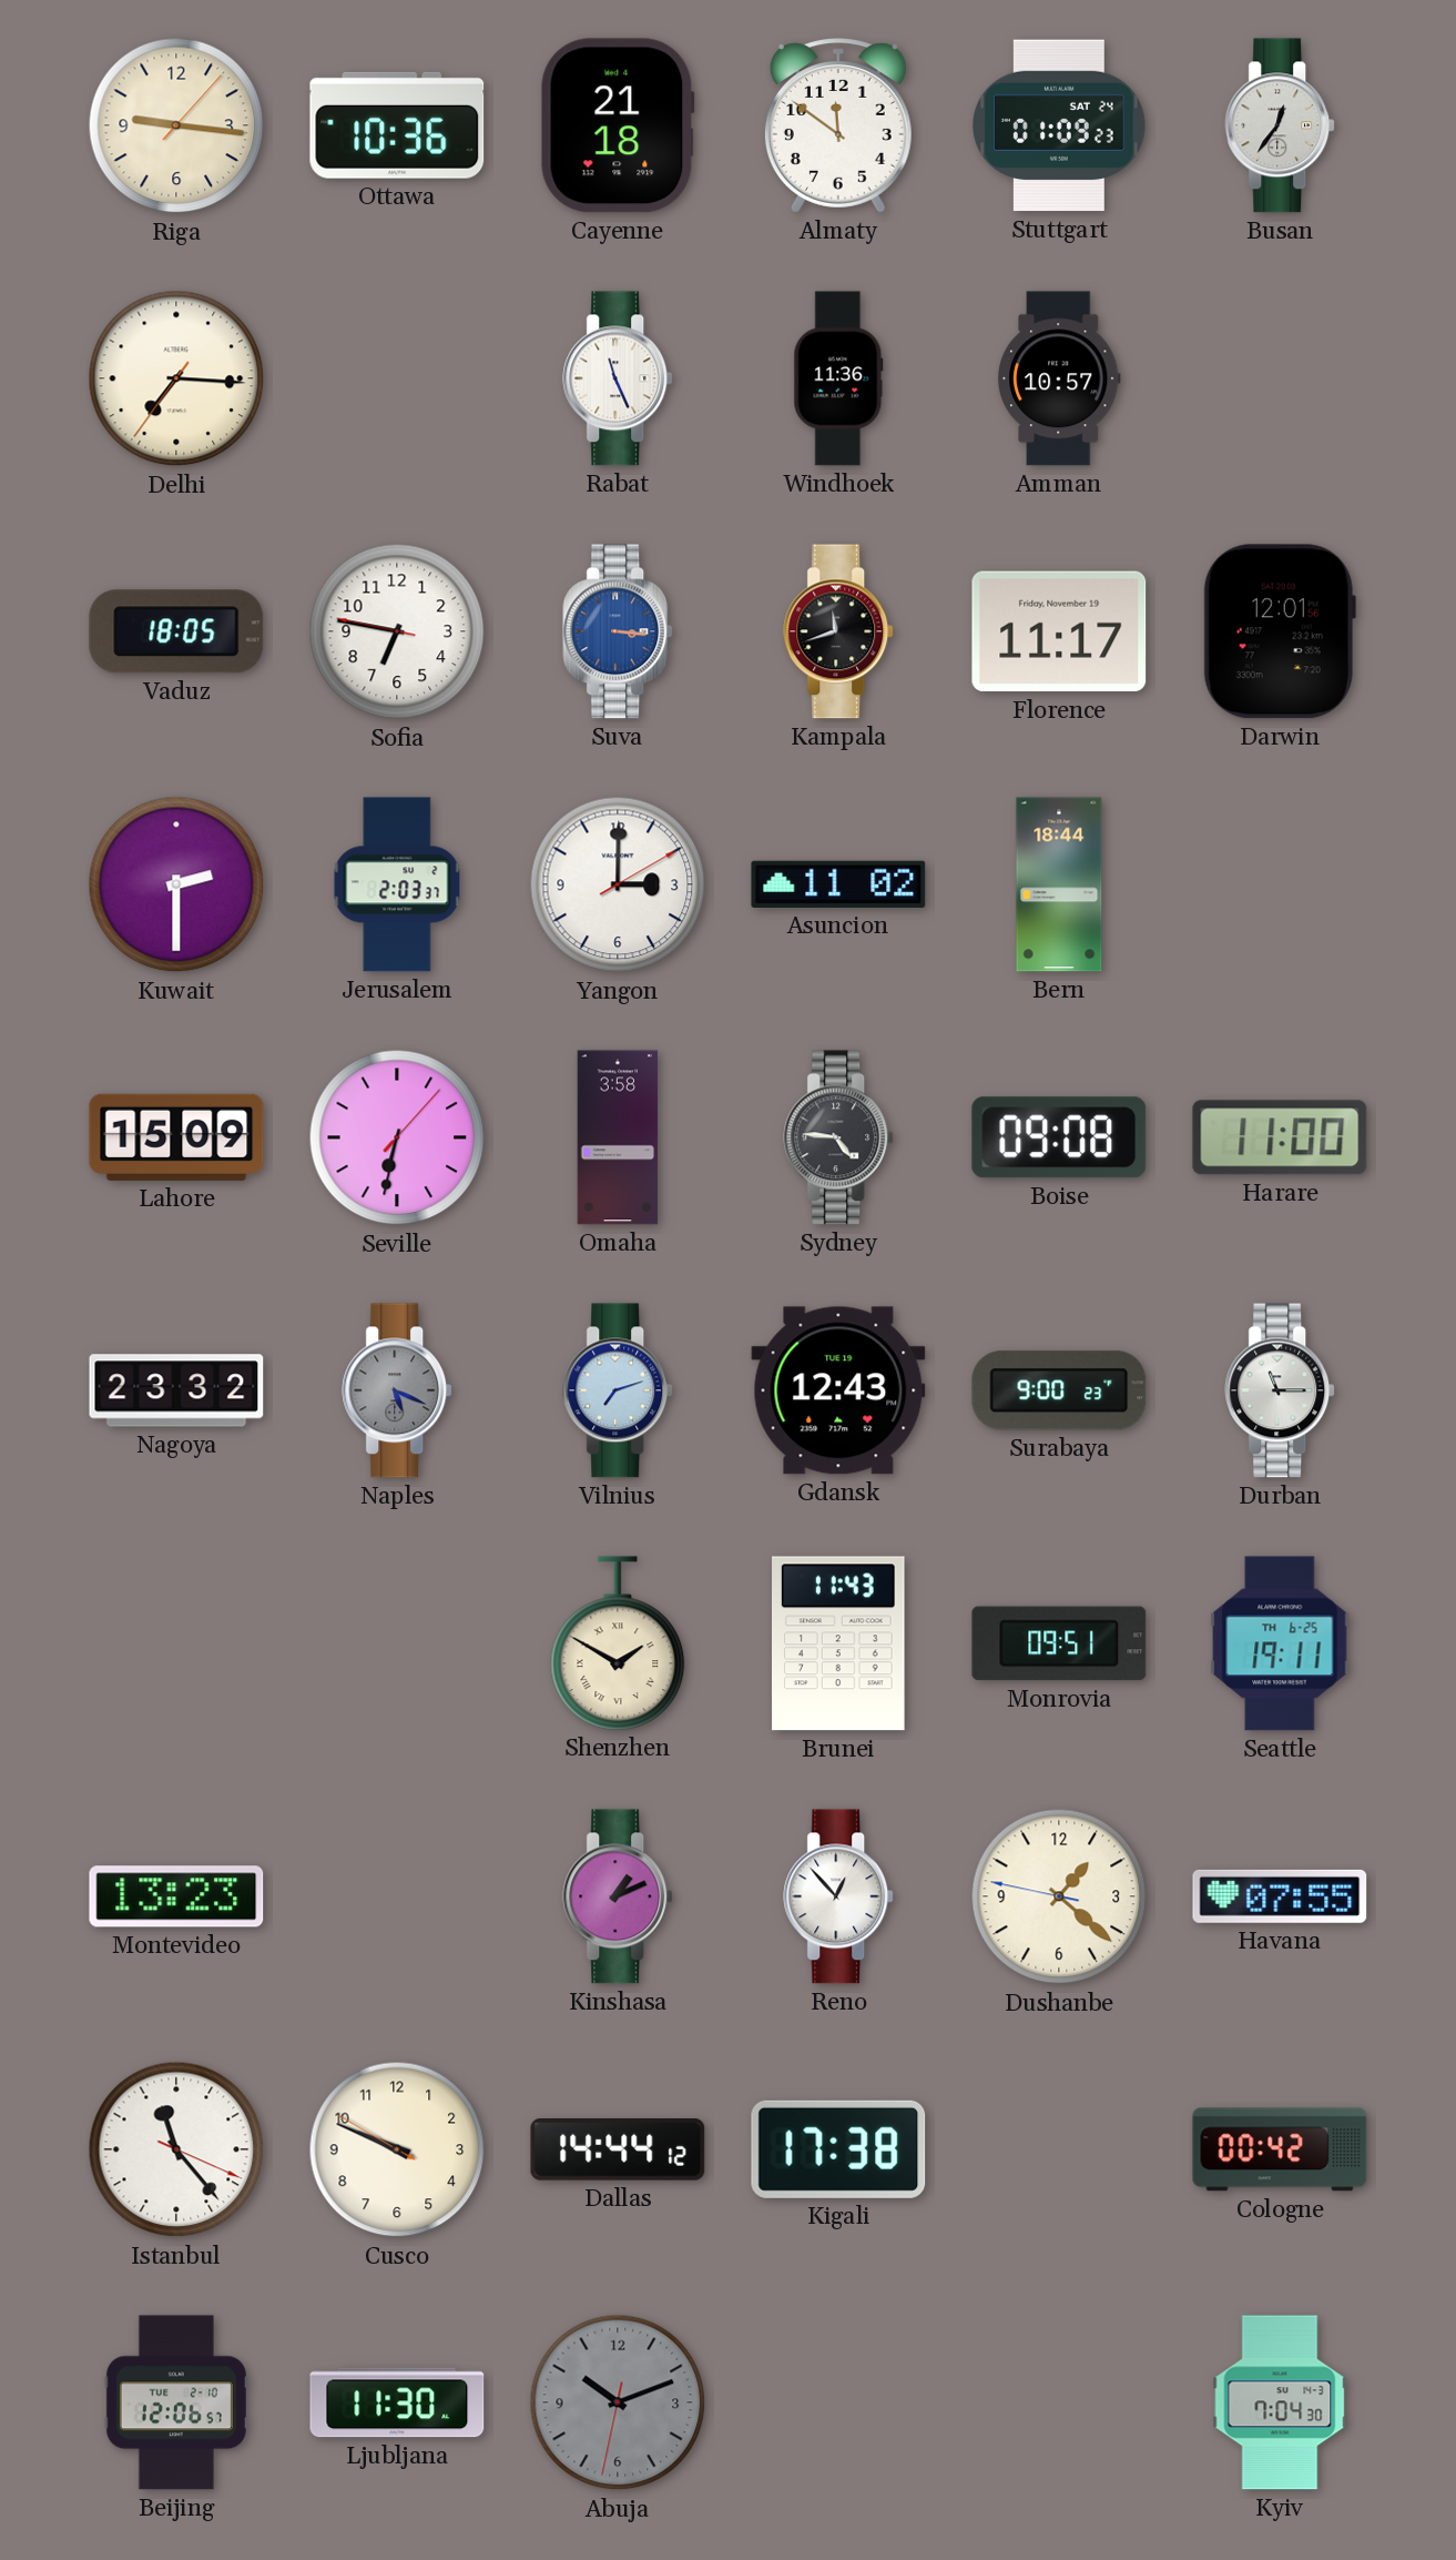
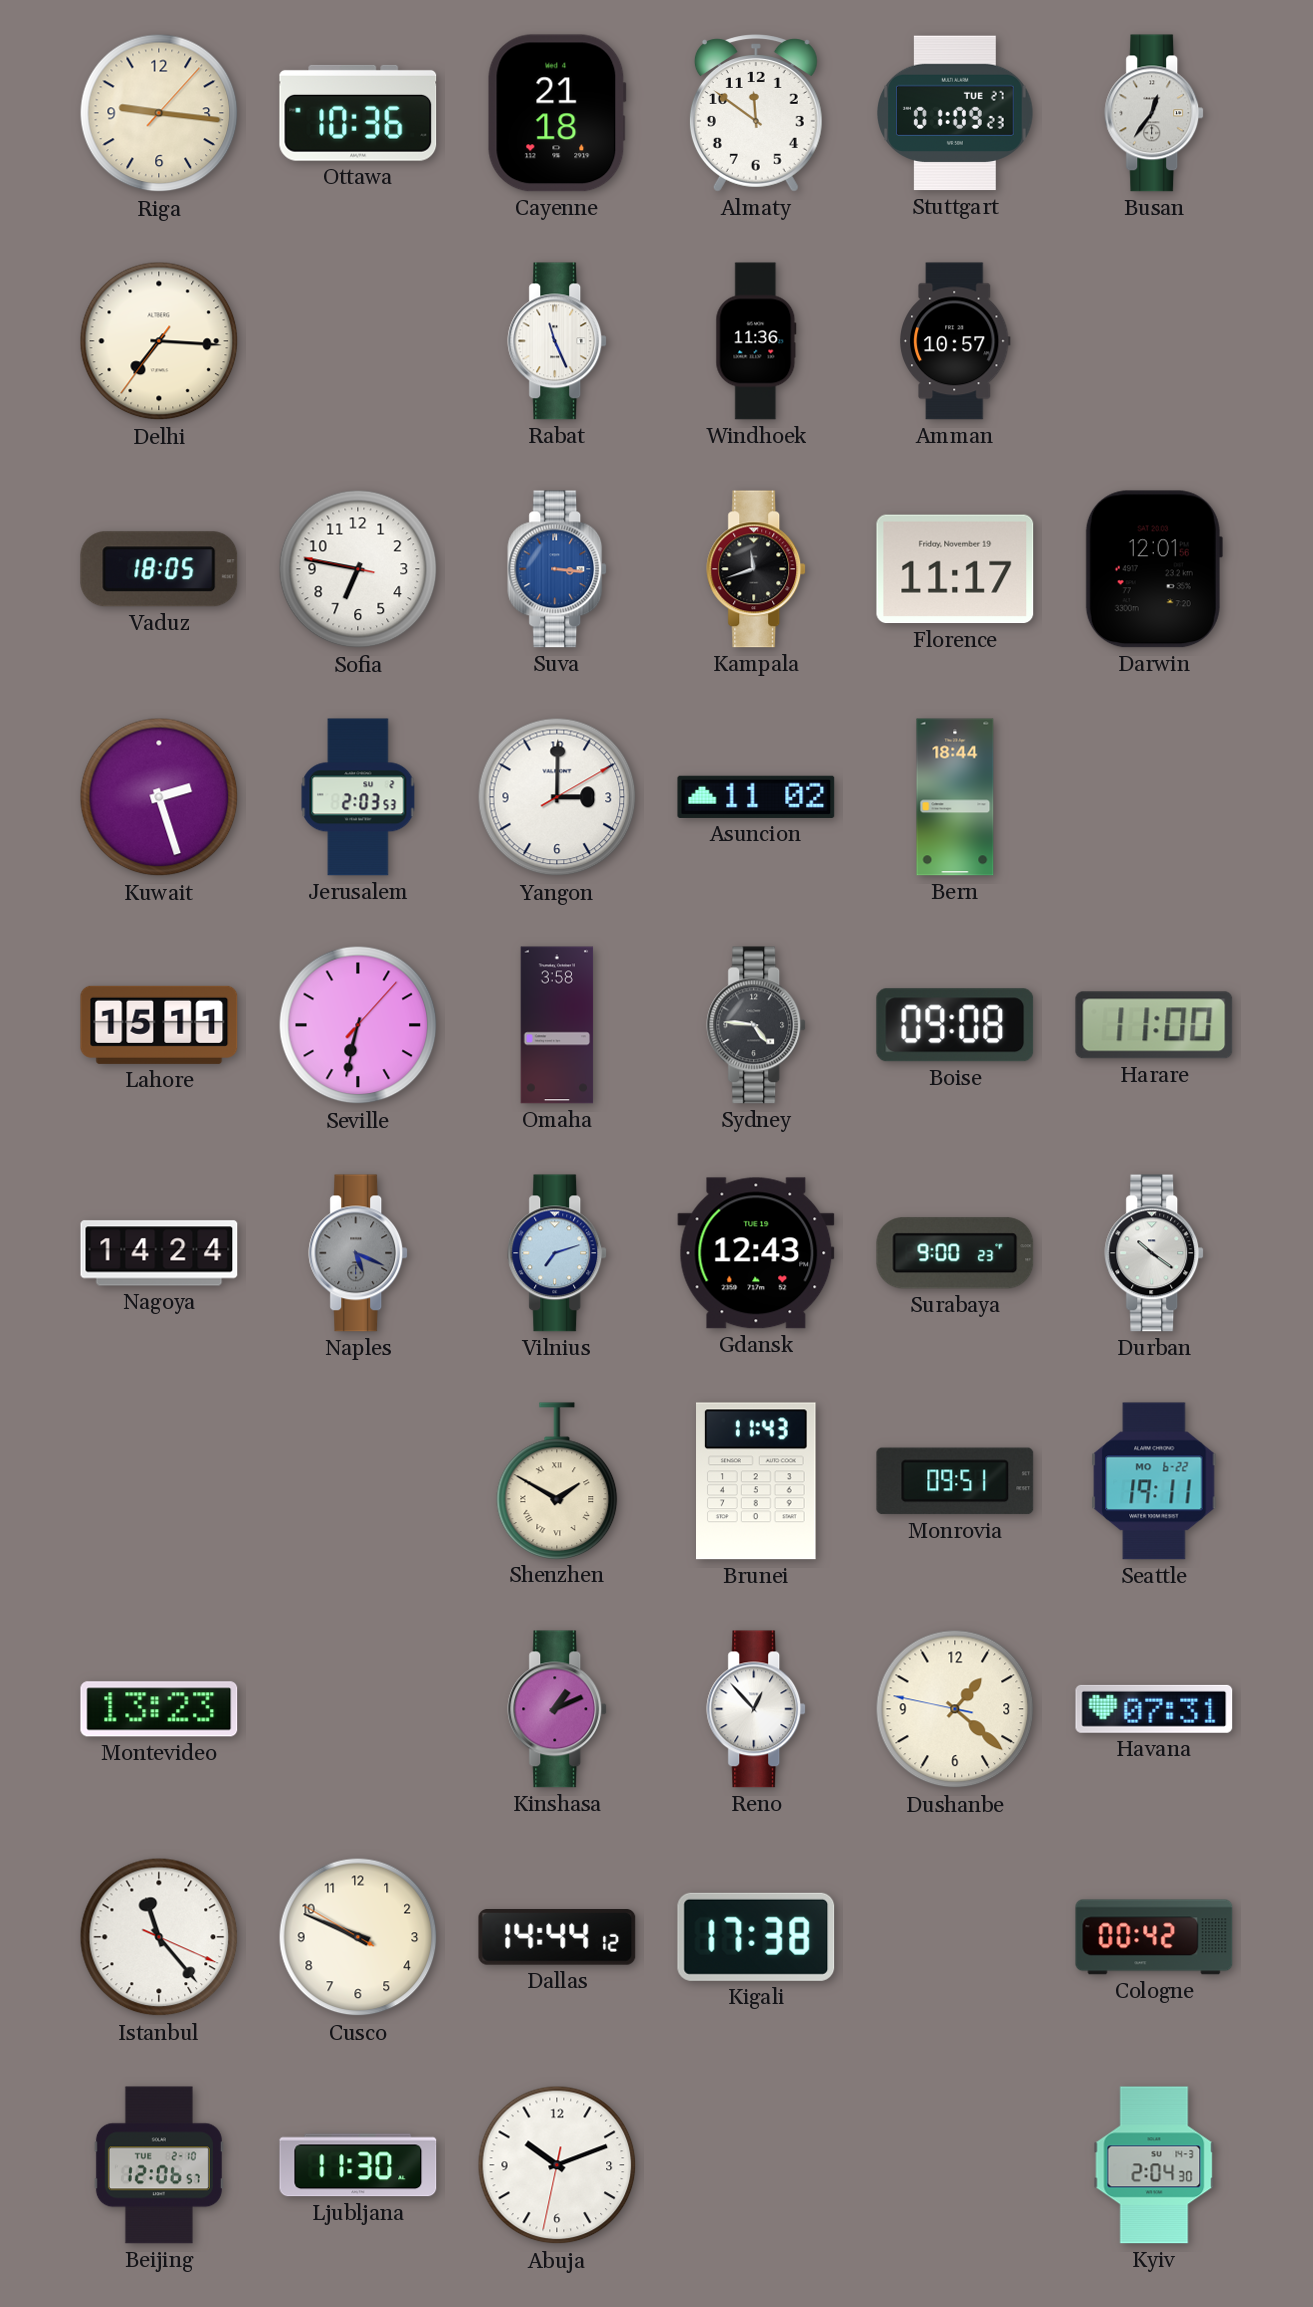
Stuttgart date: SAT 24 -> TUE 27
Kuwait: 2:30 -> 2:27
Jerusalem: 2:03:37 -> 2:03:53
Lahore: 15:09 -> 15:11
Nagoya: 23:32 -> 14:24
Durban: 11:15 -> 10:21
Seattle date: TH 6-25 -> MO 6-22
Havana: 07:55 -> 07:31
Abuja dial: grey -> white
Kyiv: 7:04 -> 2:04
